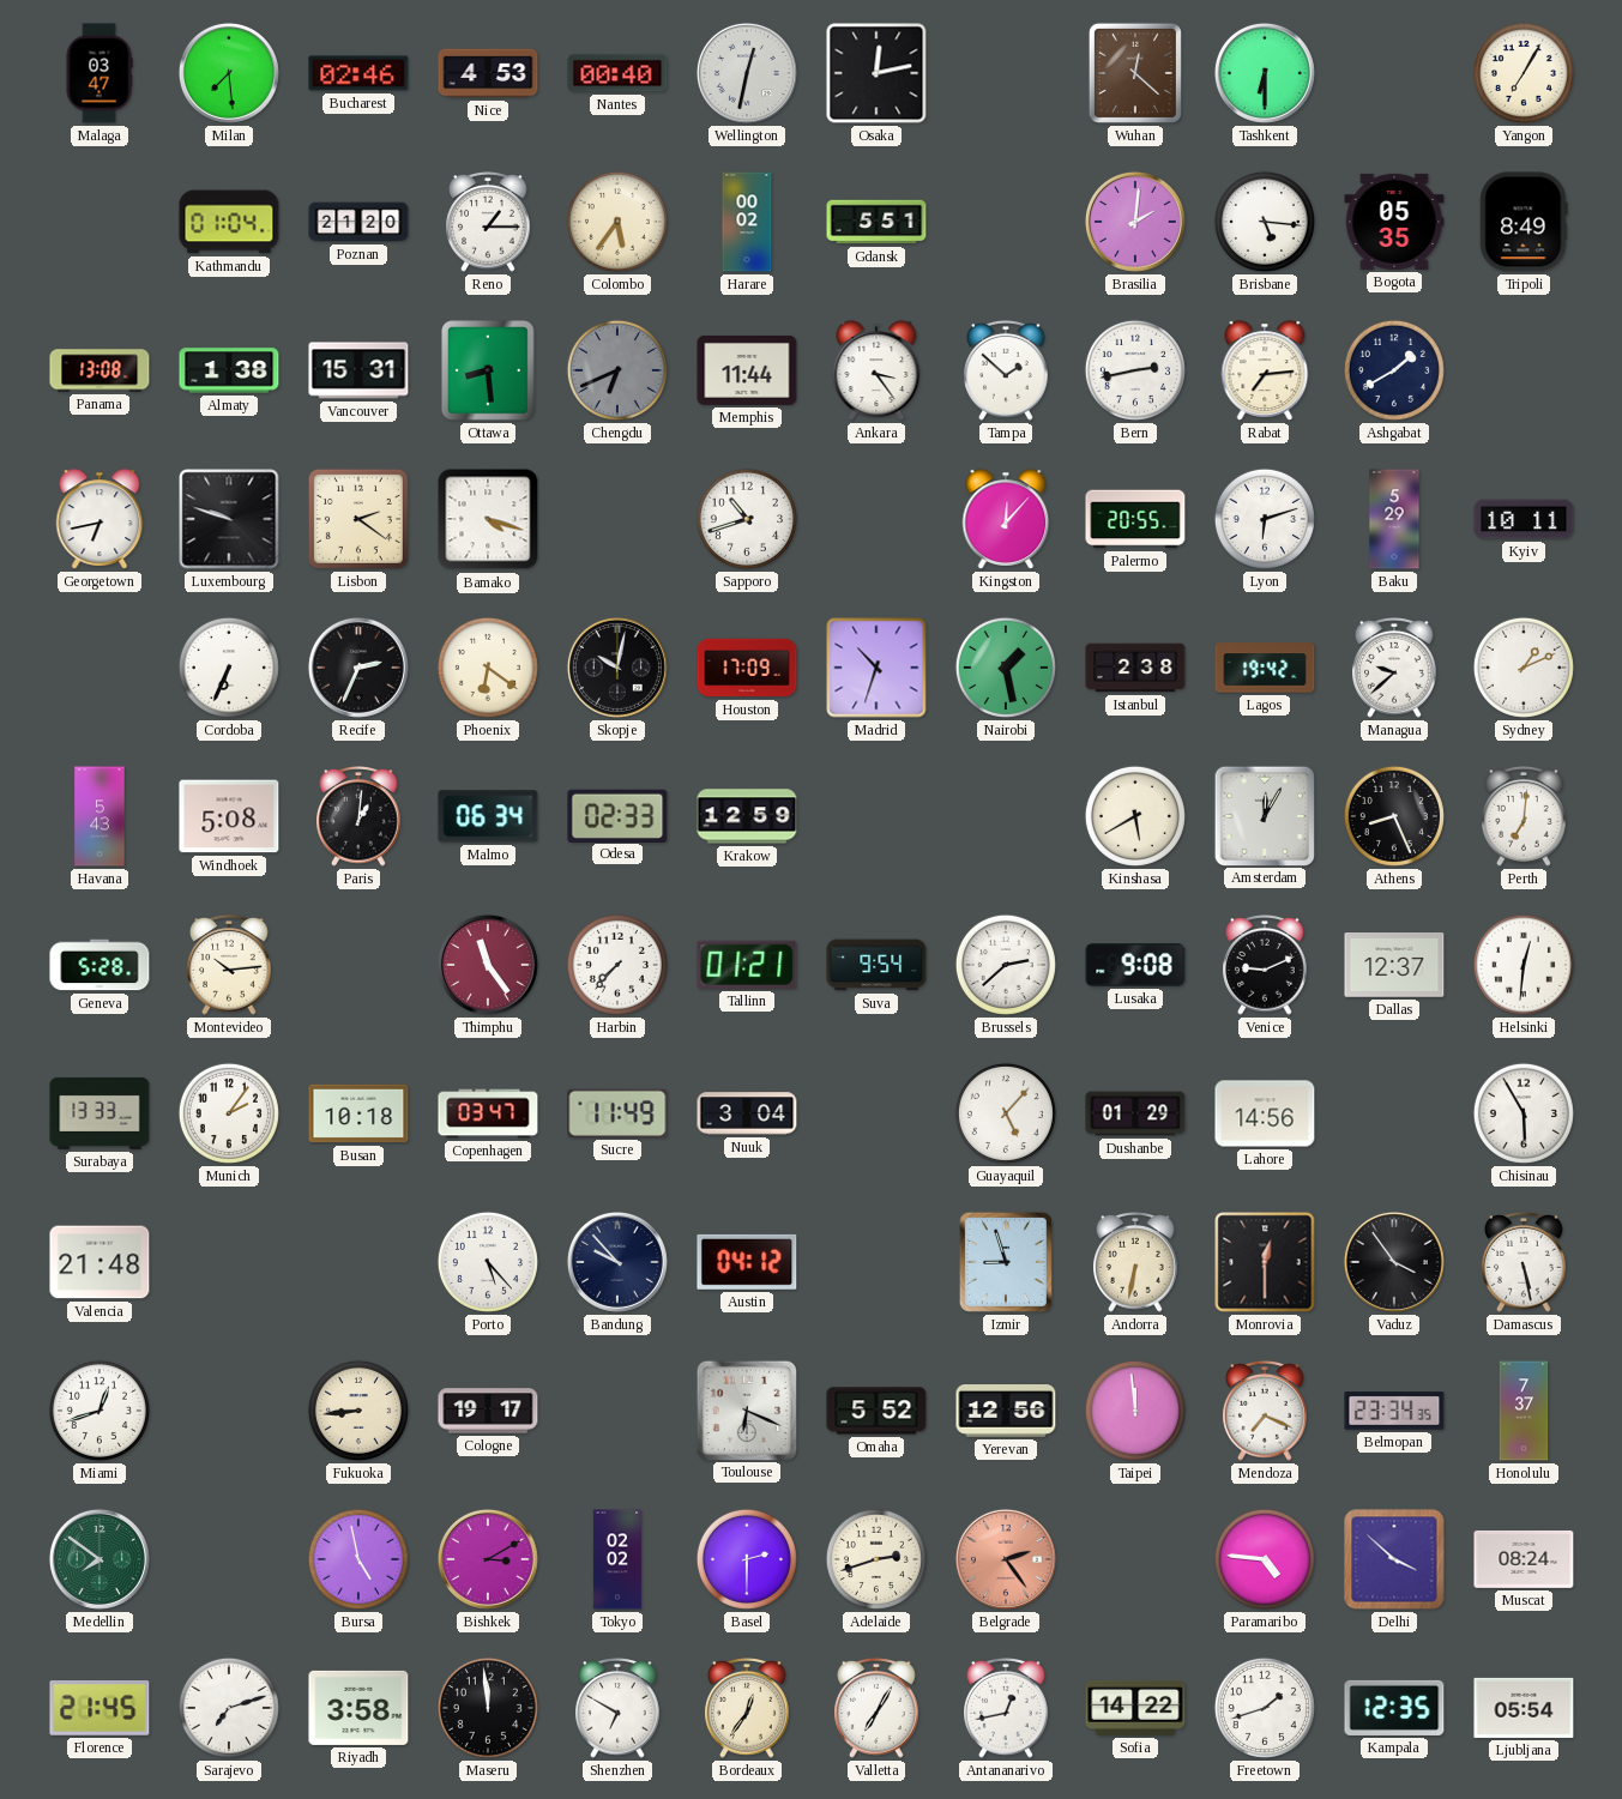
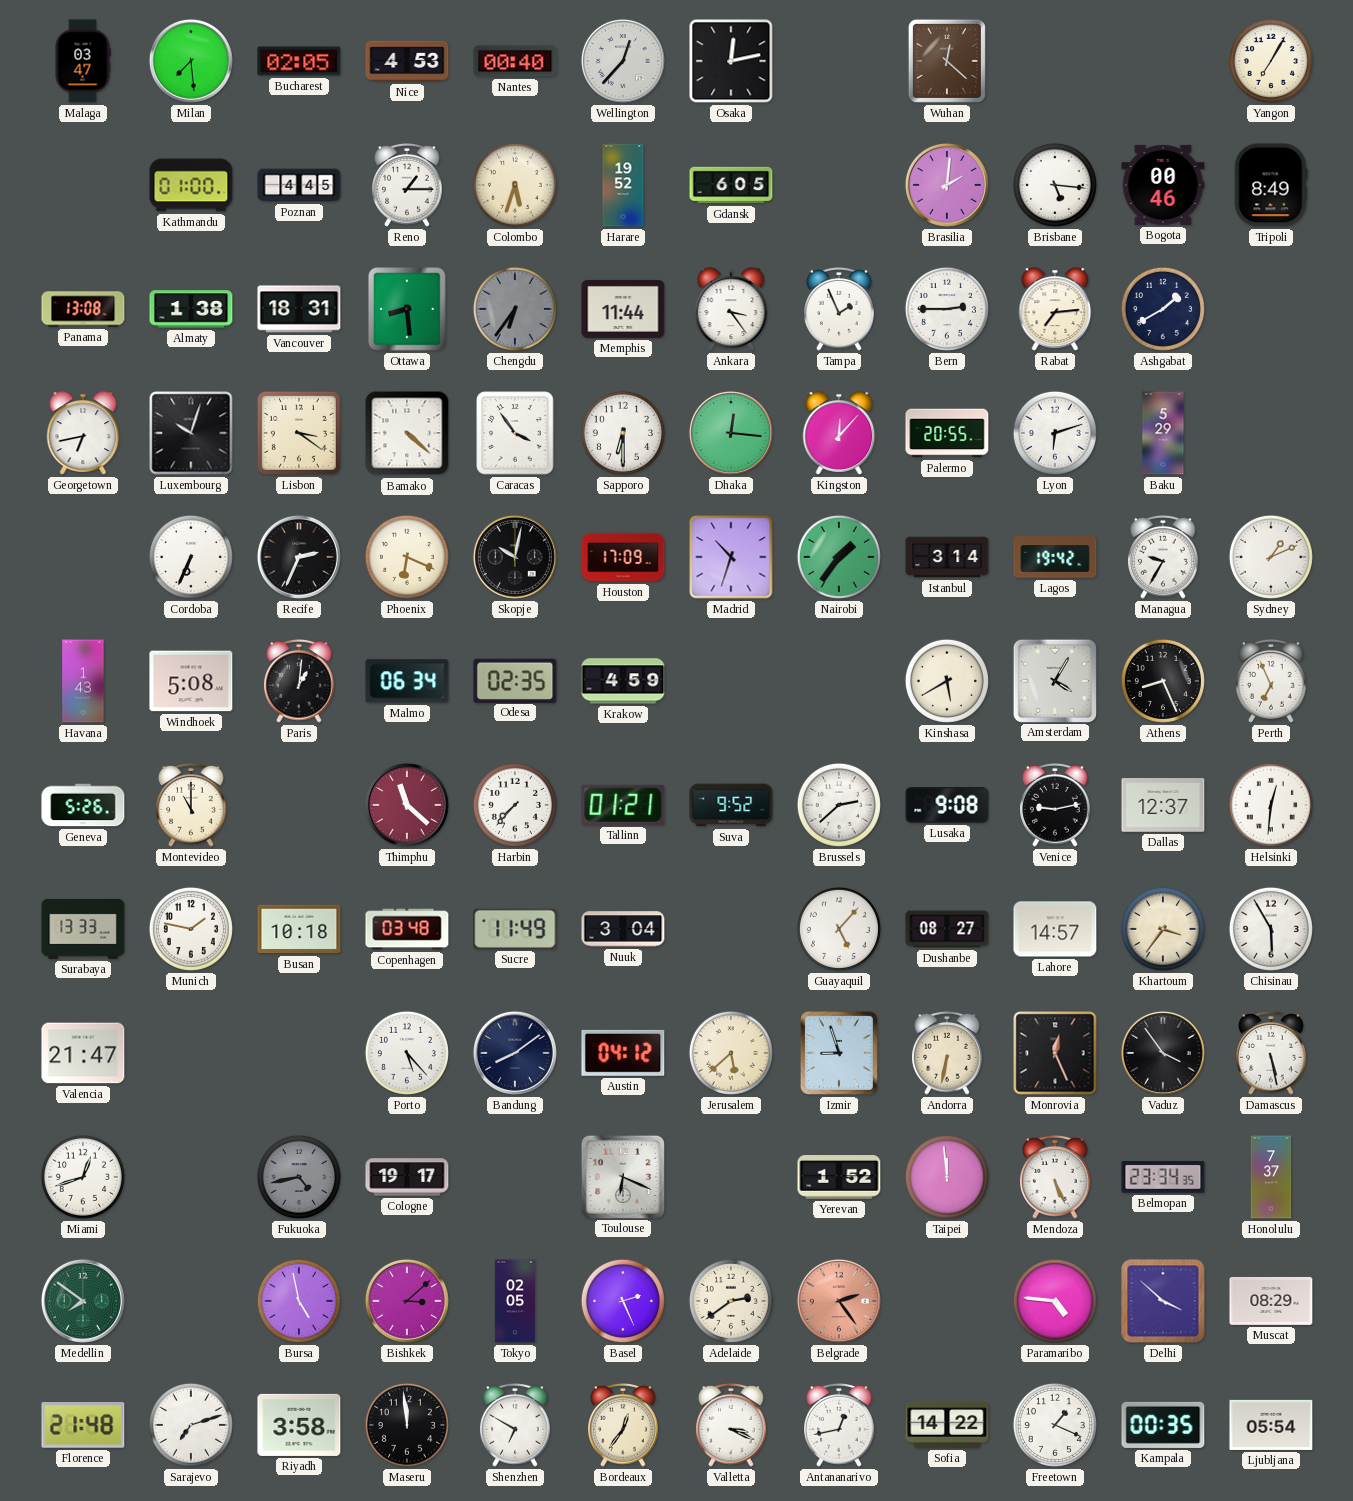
Bucharest: 02:46 -> 02:05
Wellington: 12:32 -> 12:37
Tashkent: 6:30 -> none
Kathmandu: 01:04 -> 01:00
Poznan: 21:20 -> 4:45
Colombo: 5:36 -> 5:33
Harare: 00:02 -> 19:52
Gdansk: 5:51 -> 6:05
Bogota: 05:35 -> 00:46
Vancouver: 15:31 -> 18:31
Chengdu: 6:41 -> 6:36
Tampa: 1:52 -> 1:56
Bern: 2:43 -> 2:45
Luxembourg: 9:48 -> 10:03
Lisbon: 2:21 -> 3:21
Bamako: 4:18 -> 4:22
Caracas: none -> 3:54
Sapporo: 10:42 -> 6:30
Dhaka: none -> 12:16
Kyiv: 10:11 -> none
Phoenix: 6:21 -> 6:19
Nairobi: 1:28 -> 1:36
Istanbul: 2:38 -> 3:14
Managua: 9:38 -> 9:35
Havana: 5:43 -> 1:43
Odesa: 02:33 -> 02:35
Krakow: 12:59 -> 4:59
Amsterdam: 12:05 -> 4:05
Perth: 7:01 -> 6:56
Geneva: 5:28 -> 5:26
Montevideo: 10:14 -> 11:00
Thimphu: 11:24 -> 11:22
Suva: 9:54 -> 9:52
Venice: 9:11 -> 9:13
Munich: 2:06 -> 1:47
Copenhagen: 03:47 -> 03:48
Dushanbe: 01:29 -> 08:27
Lahore: 14:56 -> 14:57
Khartoum: none -> 3:36
Valencia: 21:48 -> 21:47
Bandung: 9:53 -> 8:09
Jerusalem: none -> 5:38
Monrovia: 12:30 -> 12:26
Fukuoka: 8:44 -> 4:43
Fukuoka dial: cream -> grey
Omaha: 5:52 -> none
Yerevan: 12:56 -> 1:52
Mendoza: 7:19 -> 5:26
Bishkek: 3:10 -> 3:08
Tokyo: 02:02 -> 02:05
Basel: 2:30 -> 2:26
Adelaide: 2:42 -> 2:39
Muscat: 08:24 -> 08:29
Florence: 21:45 -> 21:48
Valletta: 7:05 -> 3:19
Freetown: 1:42 -> 1:19
Kampala: 12:35 -> 00:35
